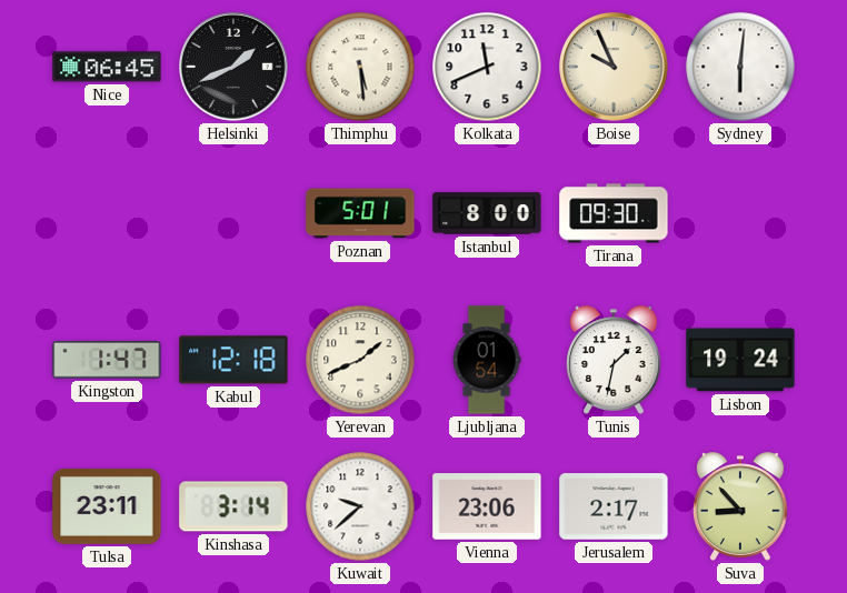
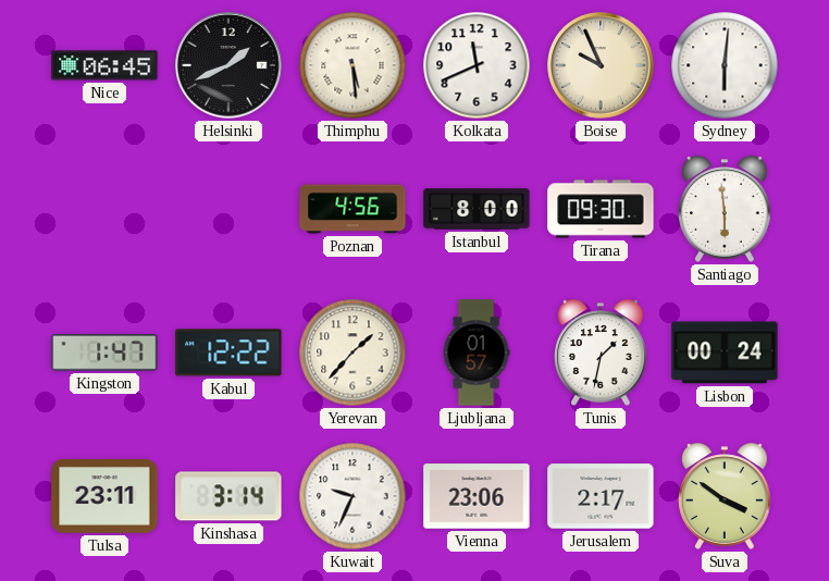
Poznan: 5:01 -> 4:56
Santiago: none -> 5:59
Kabul: 12:18 -> 12:22
Yerevan: 1:41 -> 1:37
Ljubljana: 01:54 -> 01:57
Lisbon: 19:24 -> 00:24
Kuwait: 9:38 -> 9:34
Suva: 8:53 -> 3:51
